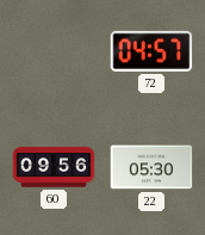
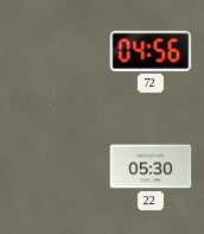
72: 04:57 -> 04:56
60: 09:56 -> none
